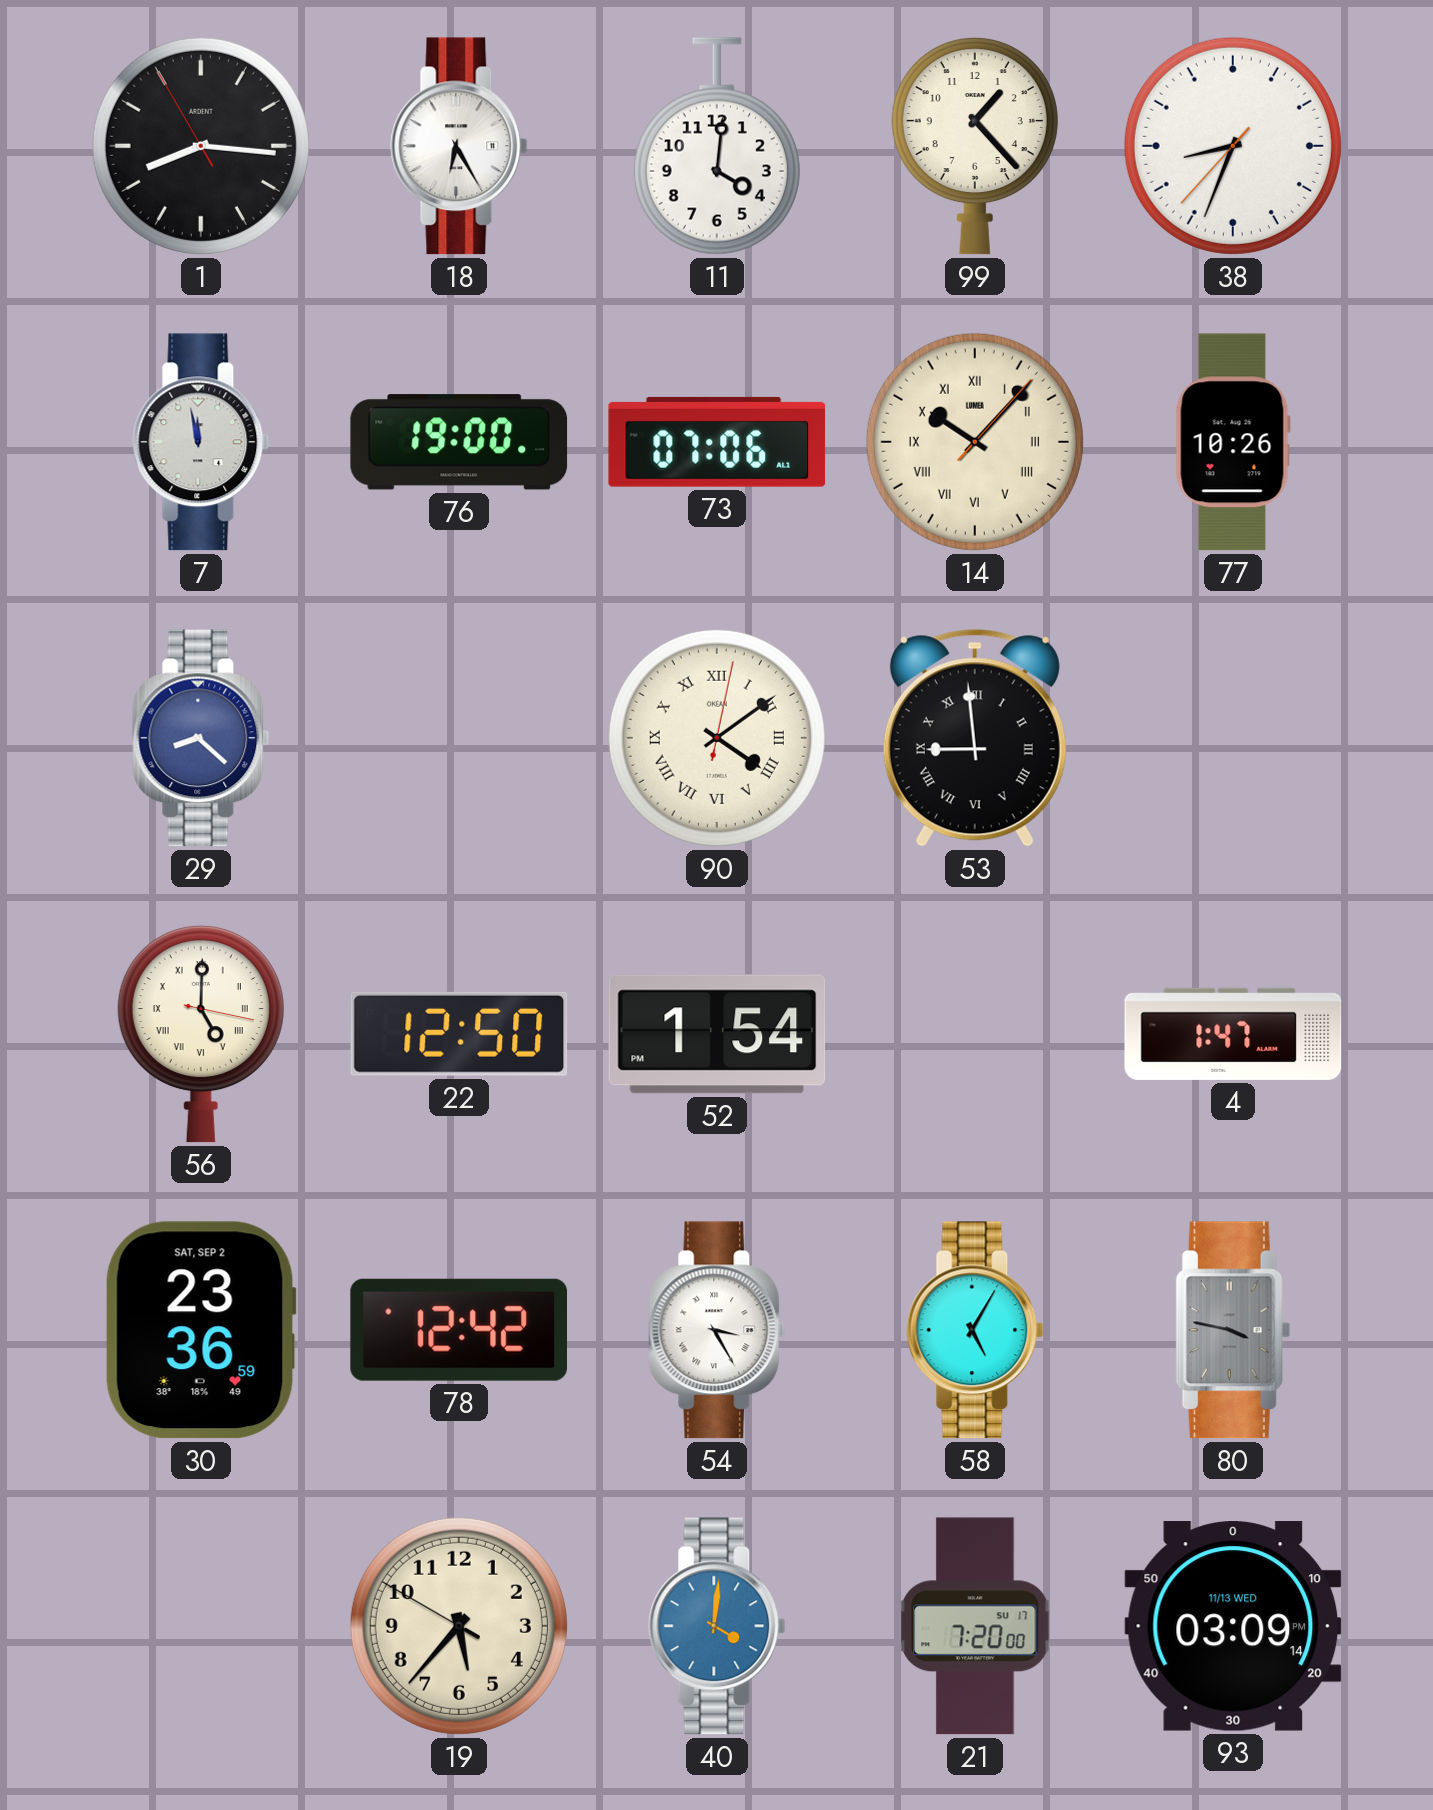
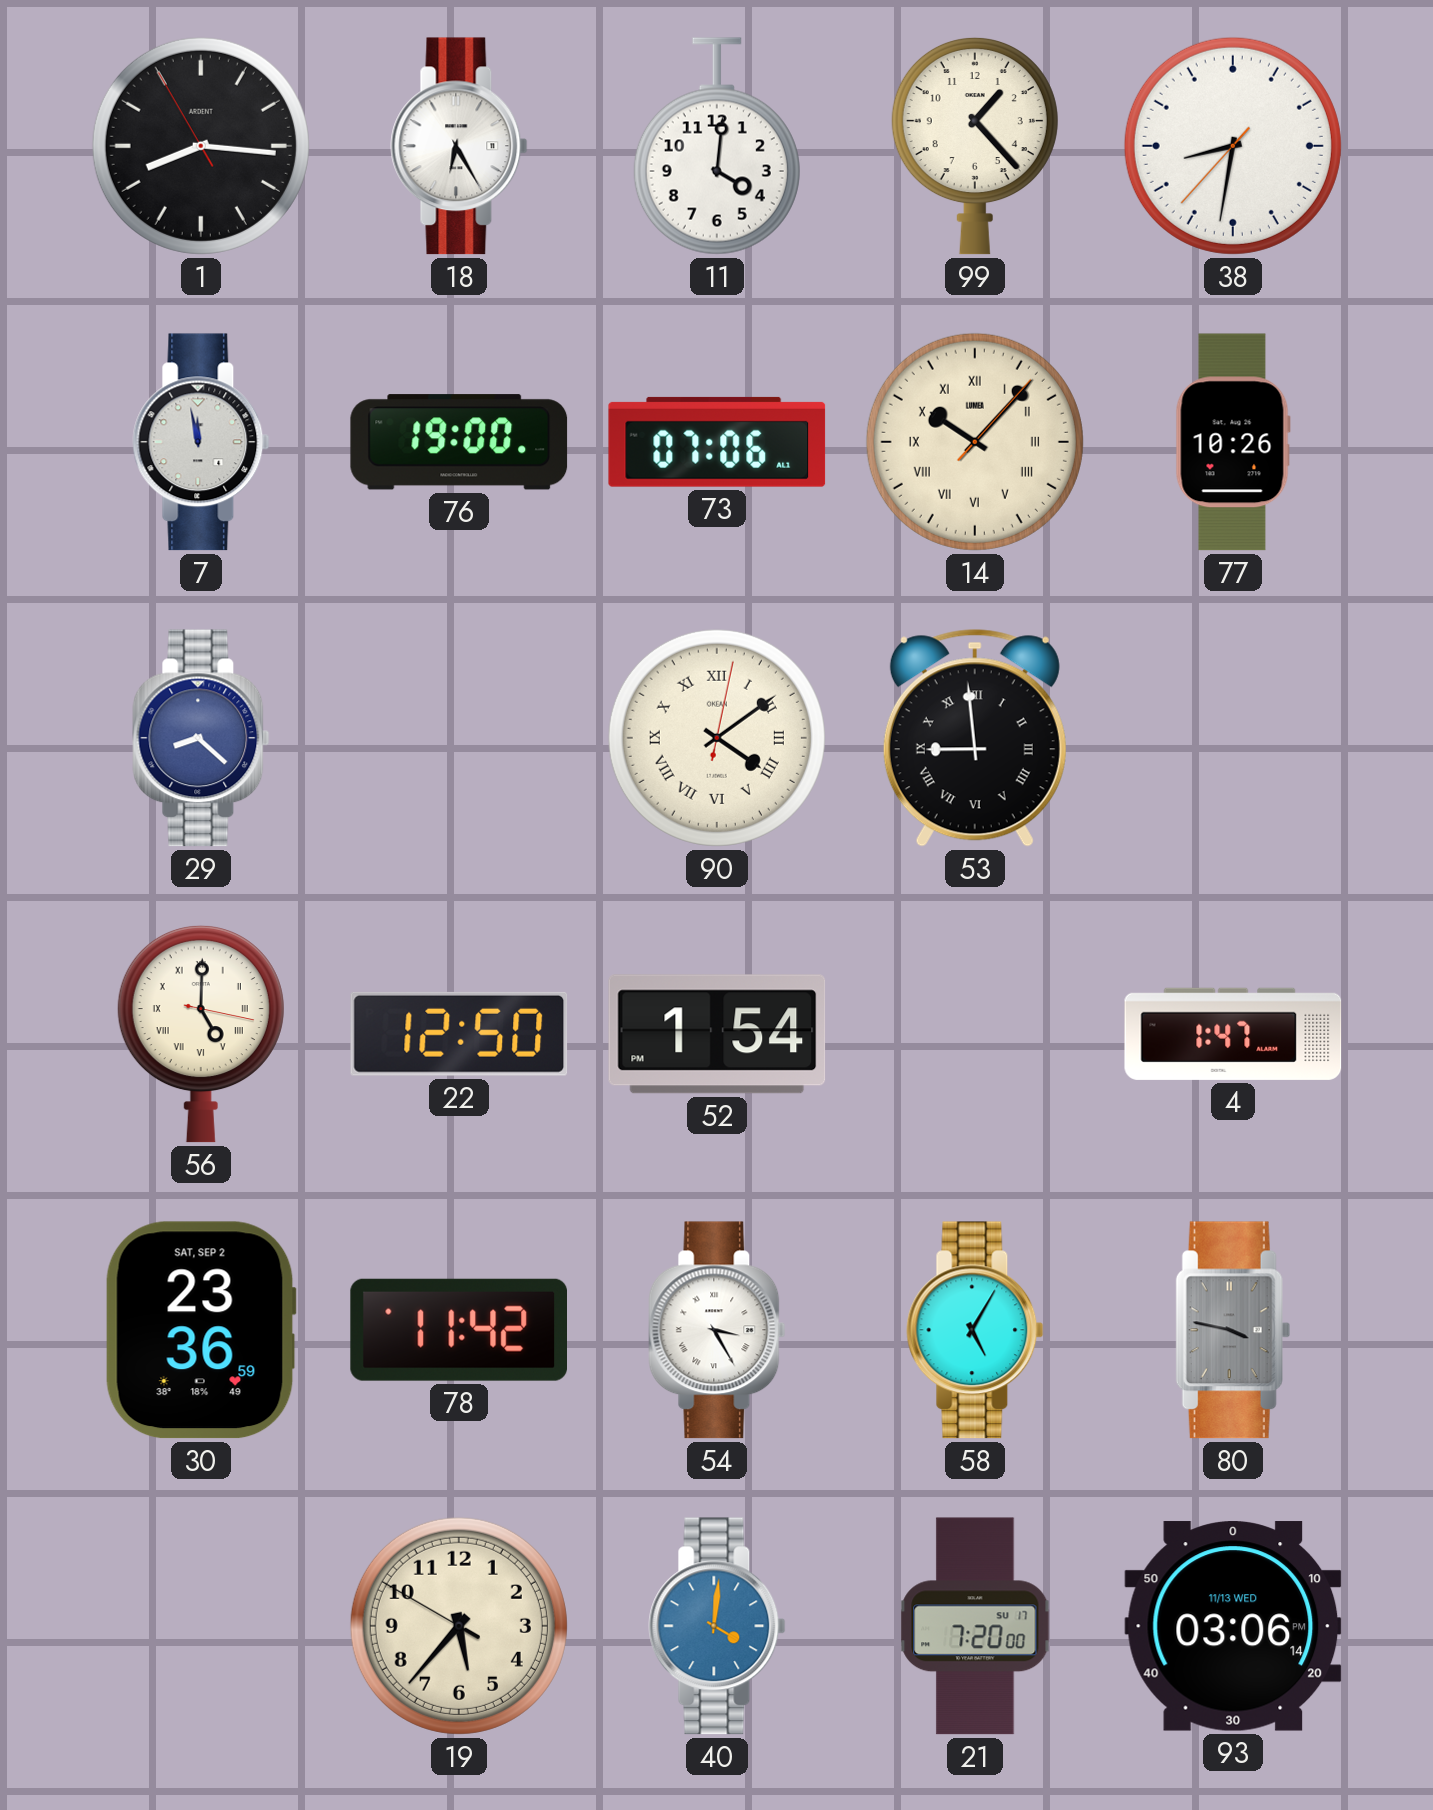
38: 8:33 -> 8:31
78: 12:42 -> 11:42
93: 03:09 -> 03:06
